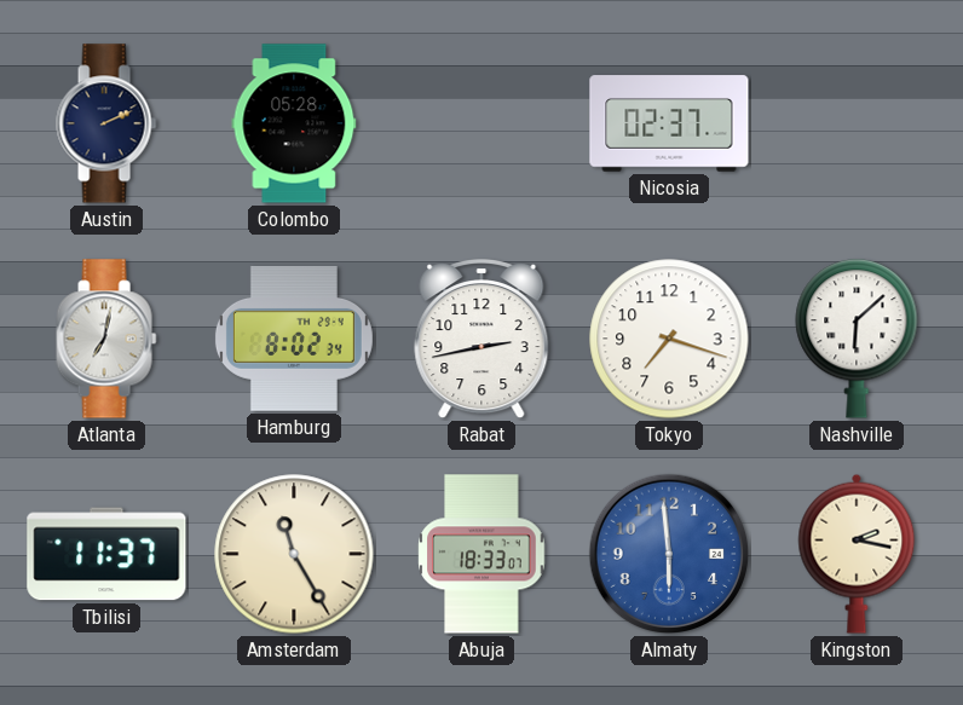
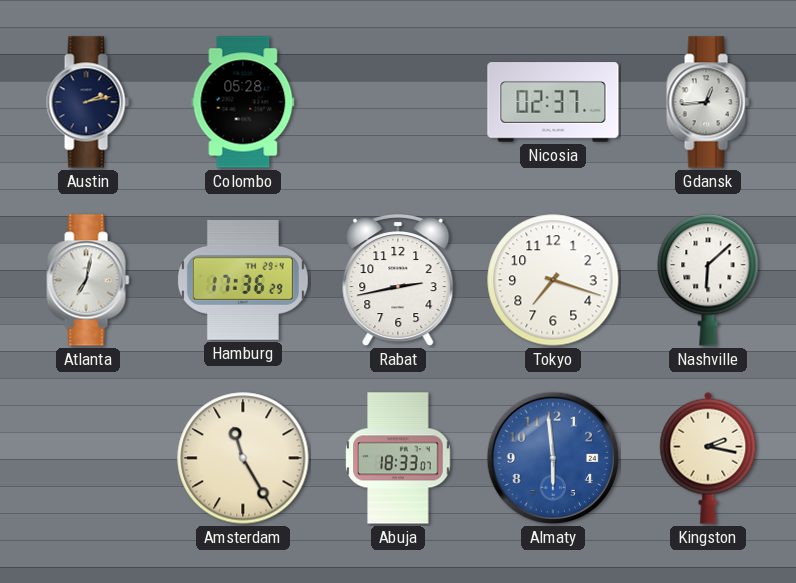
Austin: 2:11 -> 2:13
Gdansk: none -> 12:44
Hamburg: 8:02 -> 17:36
Tbilisi: 11:37 -> none
